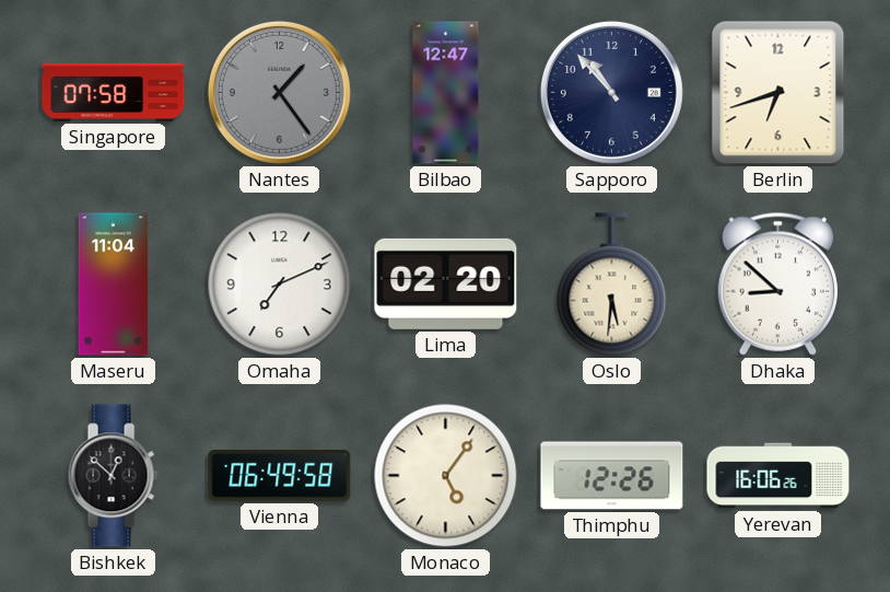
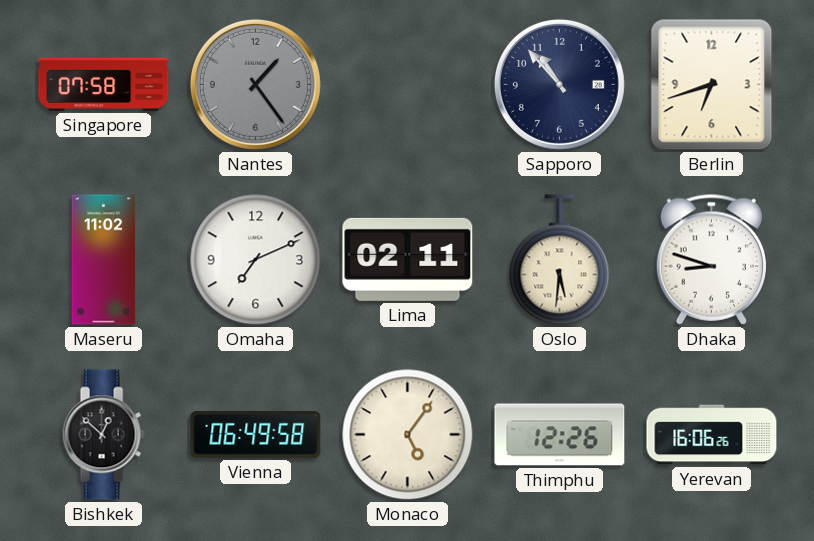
Bilbao: 12:47 -> none
Maseru: 11:04 -> 11:02
Lima: 02:20 -> 02:11
Dhaka: 8:52 -> 8:48
